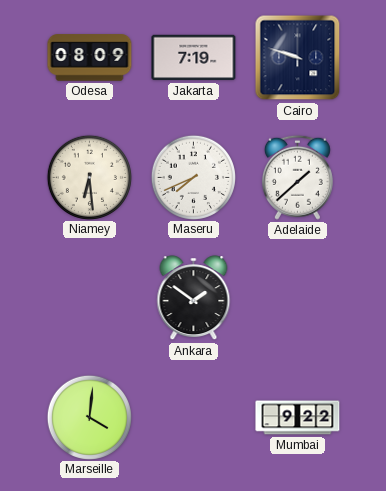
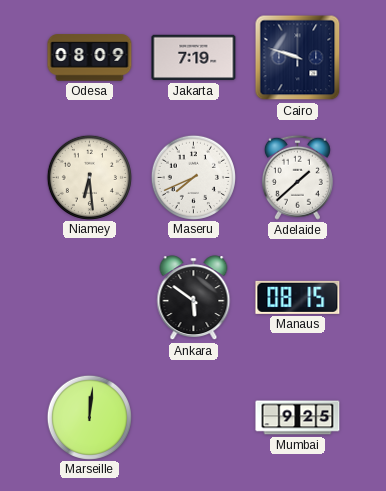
Ankara: 1:51 -> 5:51
Manaus: none -> 08:15
Marseille: 4:01 -> 12:01
Mumbai: 9:22 -> 9:25
